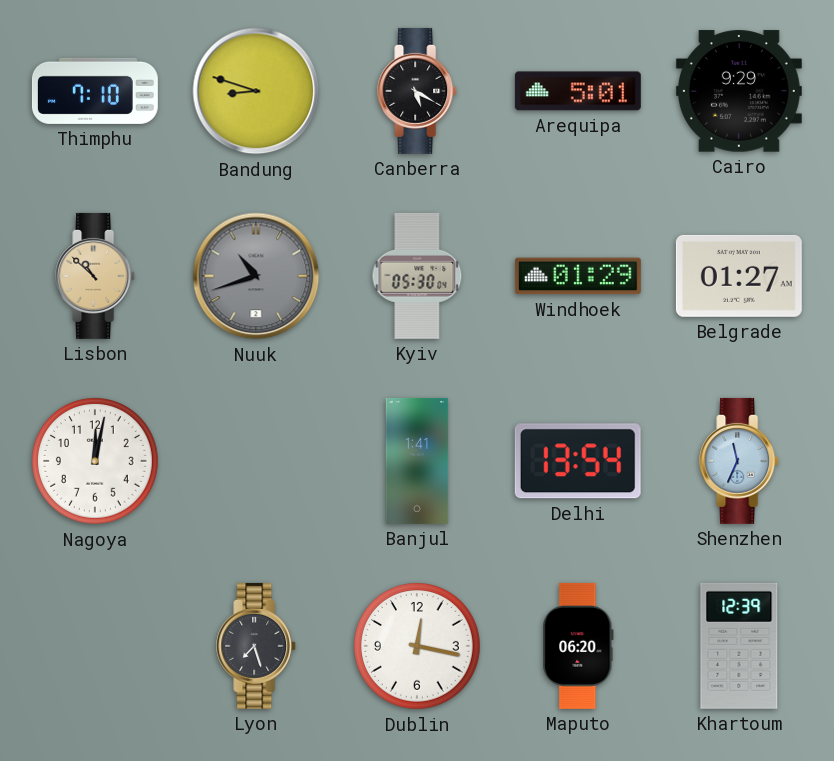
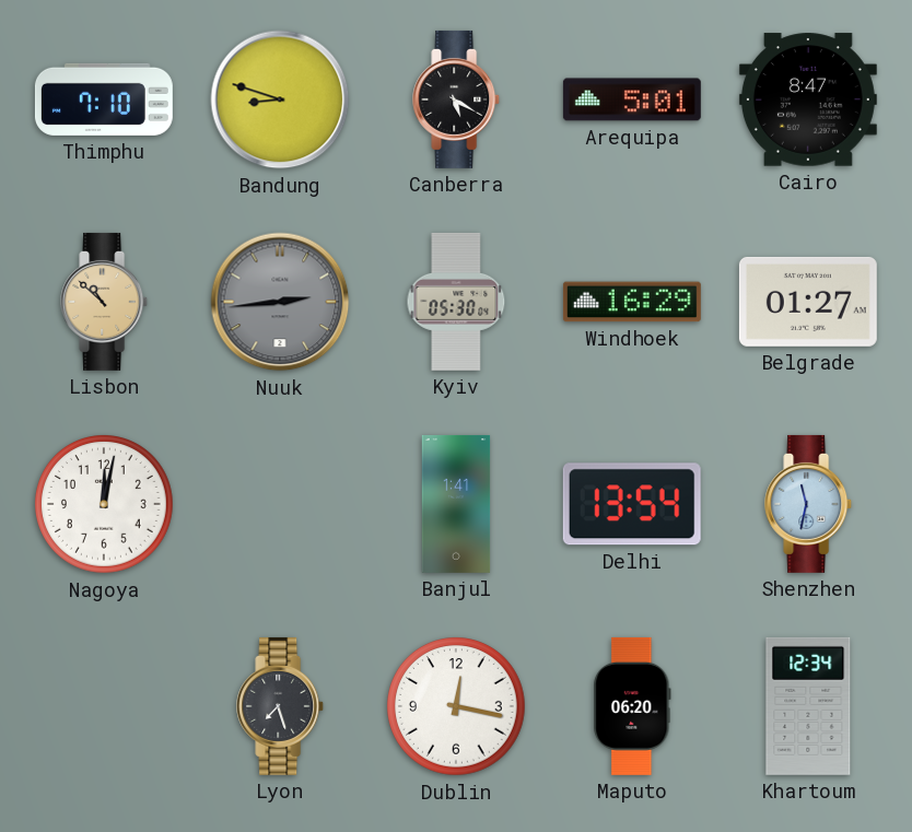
Cairo: 9:29 -> 8:47
Nuuk: 10:42 -> 2:44
Windhoek: 01:29 -> 16:29
Shenzhen: 11:34 -> 11:32
Khartoum: 12:39 -> 12:34
